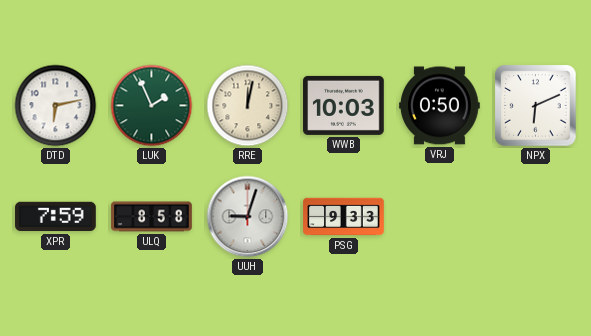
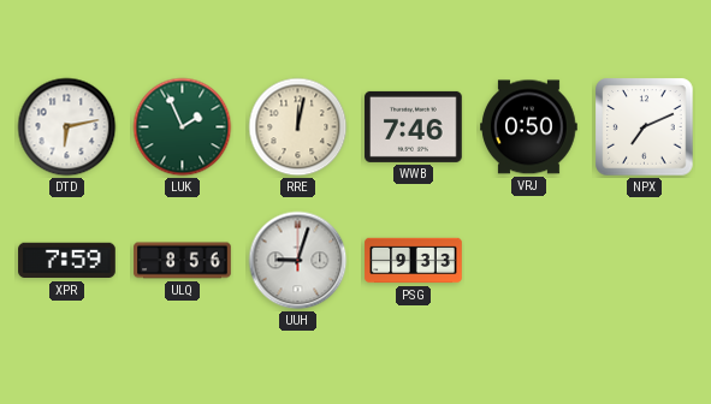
WWB: 10:03 -> 7:46
NPX: 6:11 -> 7:11
ULQ: 8:58 -> 8:56
